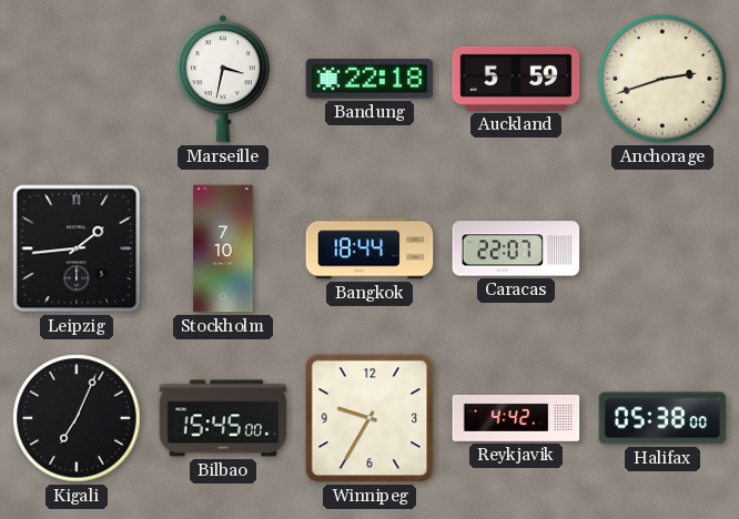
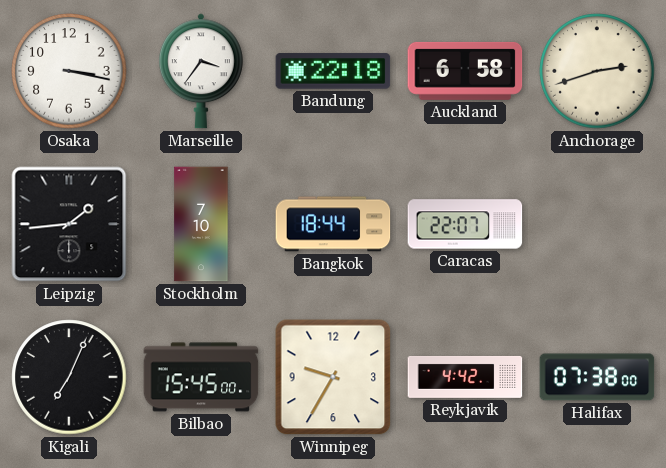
Osaka: none -> 3:17
Marseille: 3:32 -> 3:36
Auckland: 5:59 -> 6:58
Halifax: 05:38 -> 07:38
